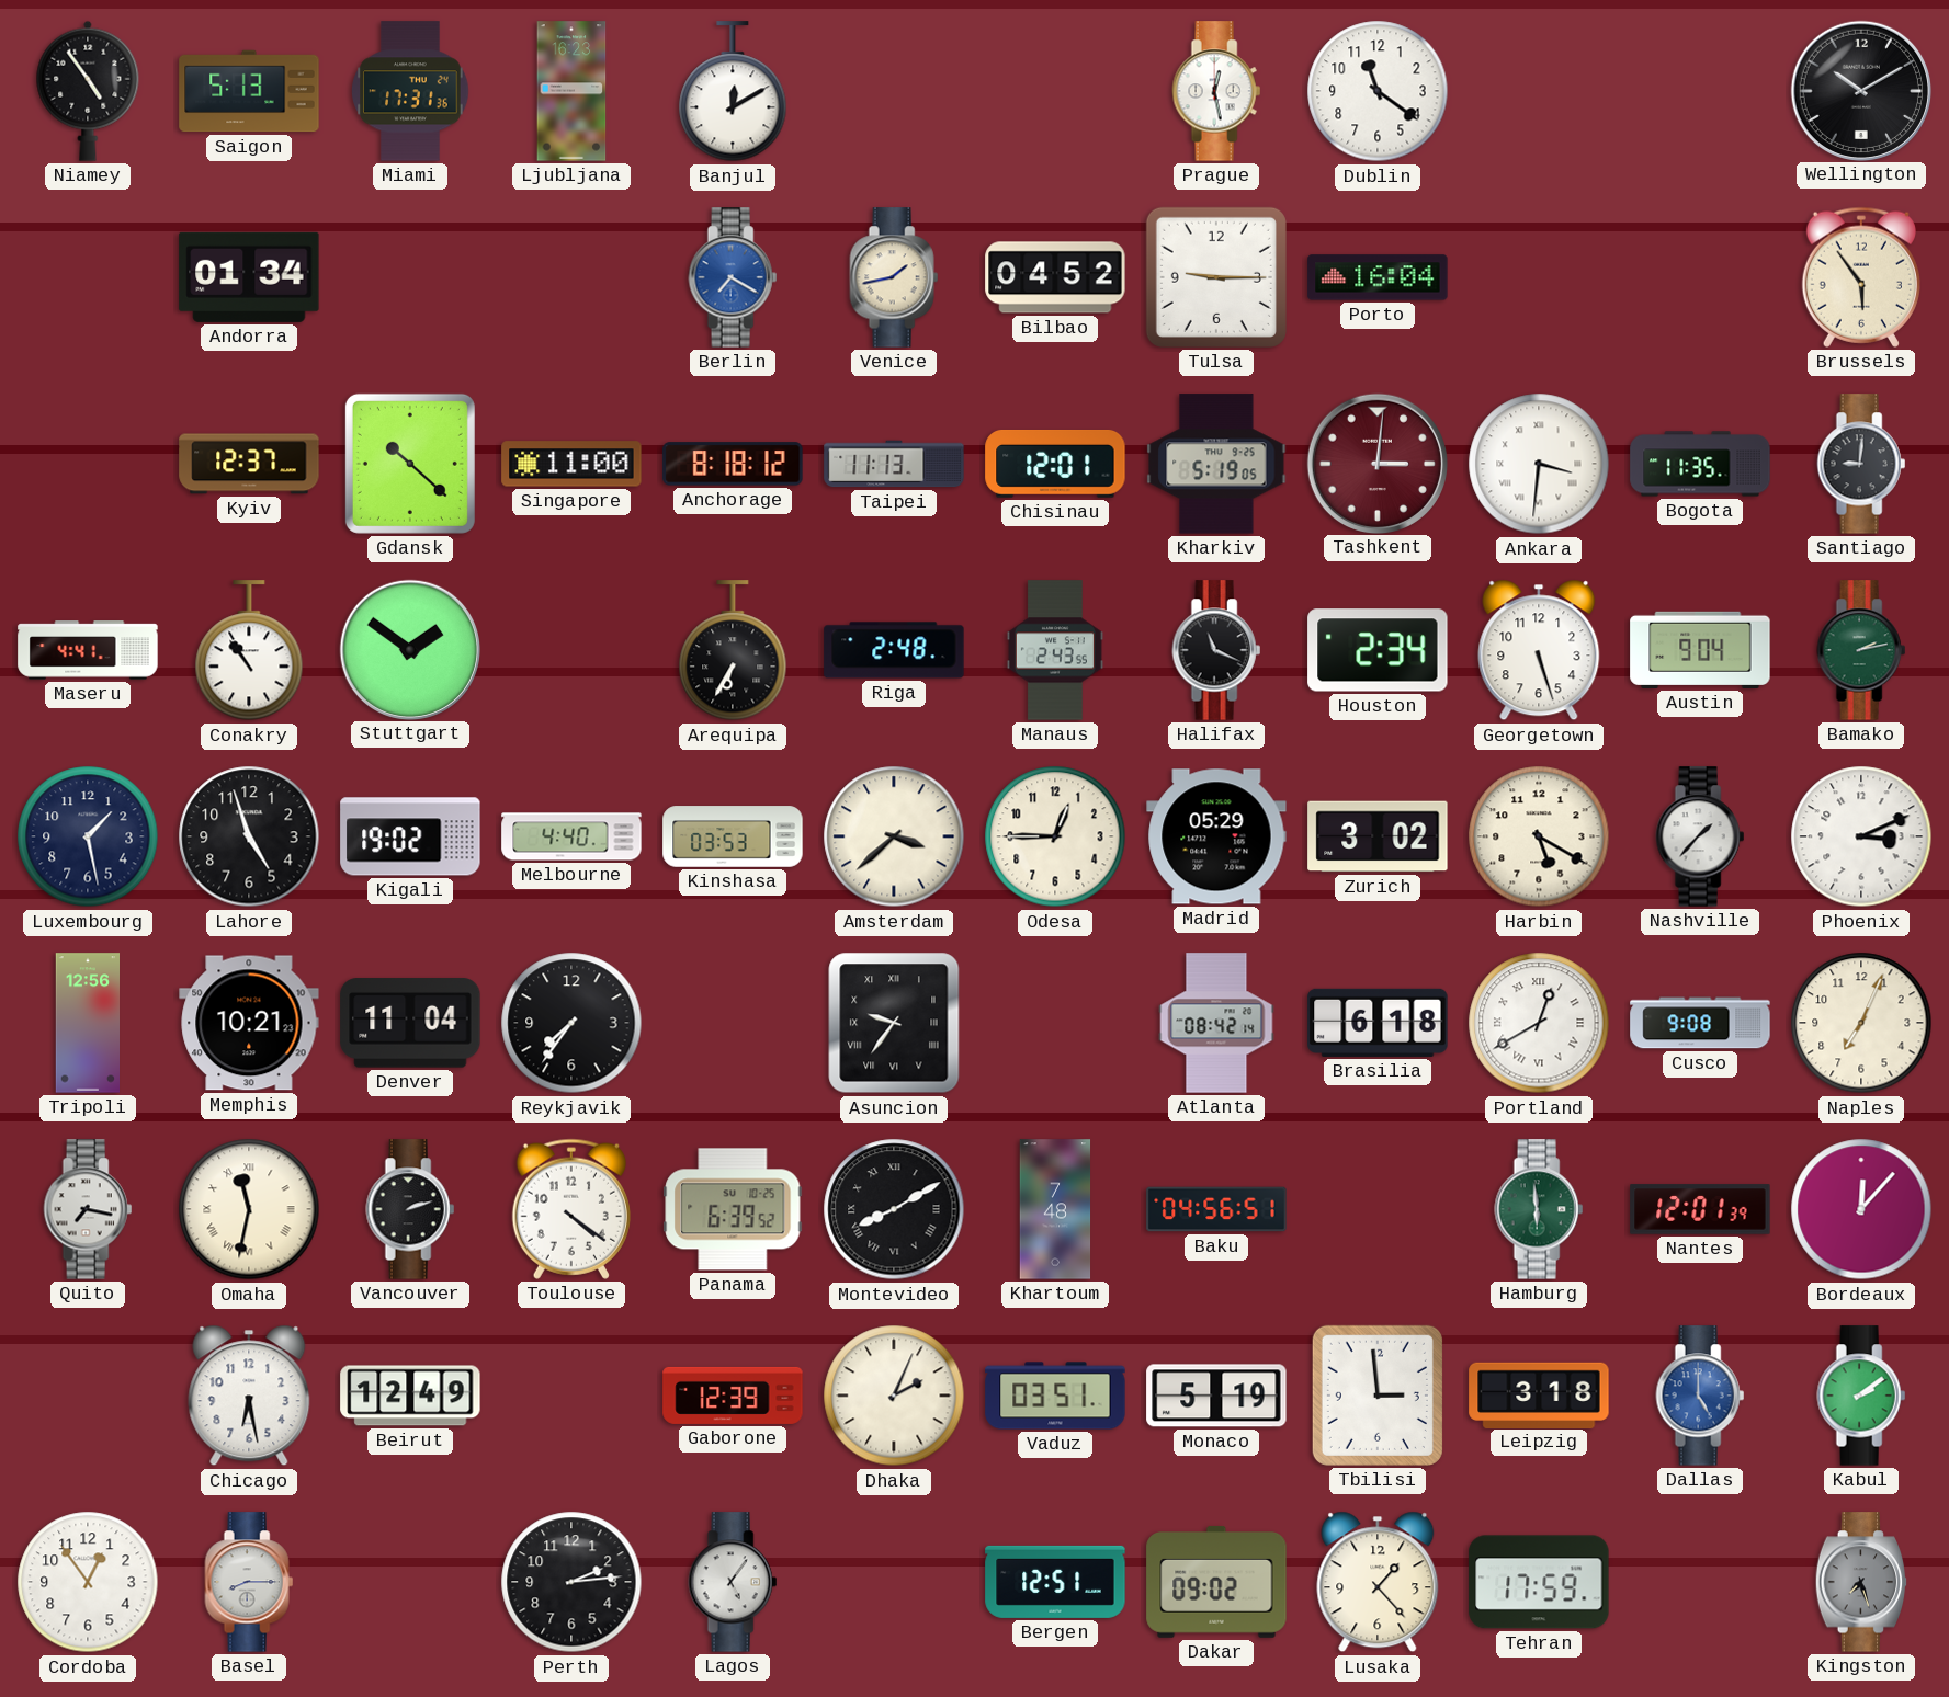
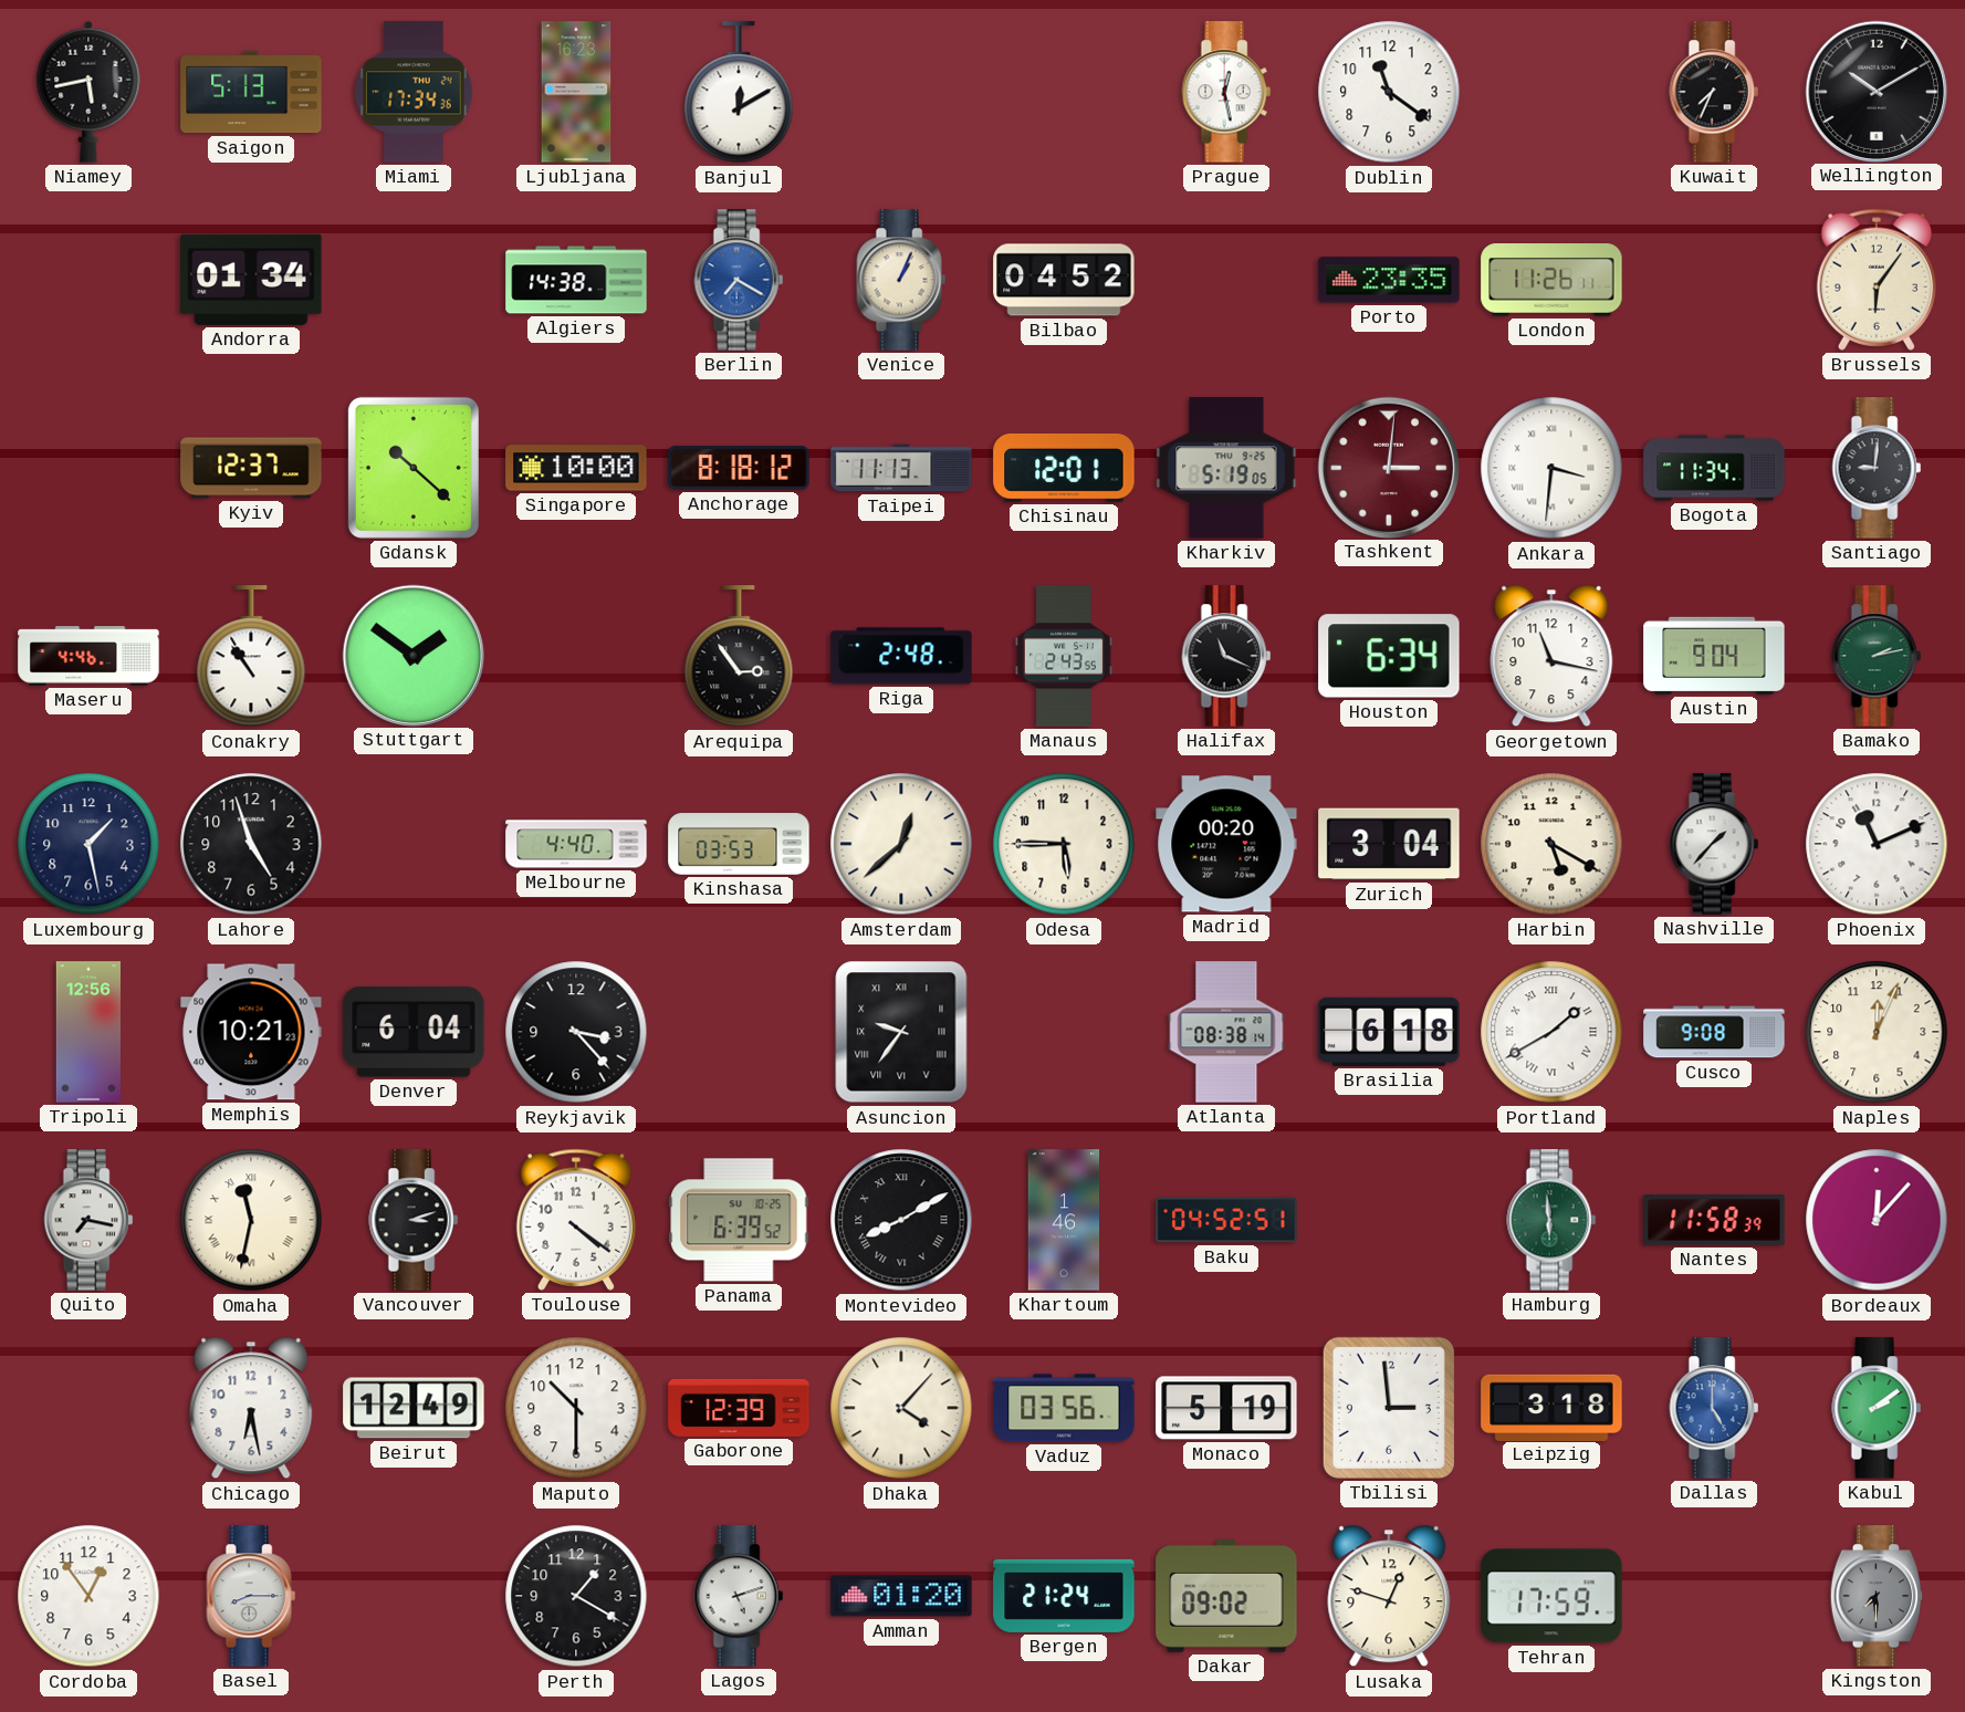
Niamey: 4:54 -> 5:43
Miami: 17:31 -> 17:34
Kuwait: none -> 7:34
Algiers: none -> 14:38
Venice: 1:43 -> 1:04
Tulsa: 9:15 -> none
Porto: 16:04 -> 23:35
London: none -> 11:26
Brussels: 5:54 -> 6:06
Singapore: 11:00 -> 10:00
Bogota: 11:35 -> 11:34
Maseru: 4:41 -> 4:46
Arequipa: 6:35 -> 2:54
Houston: 2:34 -> 6:34
Georgetown: 5:27 -> 11:17
Kigali: 19:02 -> none
Amsterdam: 3:38 -> 12:38
Odesa: 12:45 -> 5:45
Madrid: 05:29 -> 00:20
Zurich: 3:02 -> 3:04
Phoenix: 3:11 -> 11:11
Denver: 11:04 -> 6:04
Reykjavik: 7:36 -> 3:23
Atlanta: 08:42 -> 08:38
Portland: 12:40 -> 1:40
Naples: 7:04 -> 12:04
Vancouver: 2:12 -> 3:12
Khartoum: 7:48 -> 1:46
Baku: 04:56 -> 04:52
Nantes: 12:01 -> 11:58
Maputo: none -> 10:30
Dhaka: 2:04 -> 4:07
Vaduz: 03:51 -> 03:56
Perth: 2:14 -> 1:20
Lagos: 5:06 -> 5:12
Amman: none -> 01:20
Bergen: 12:51 -> 21:24
Lusaka: 1:23 -> 12:48
Kingston: 7:27 -> 7:30
